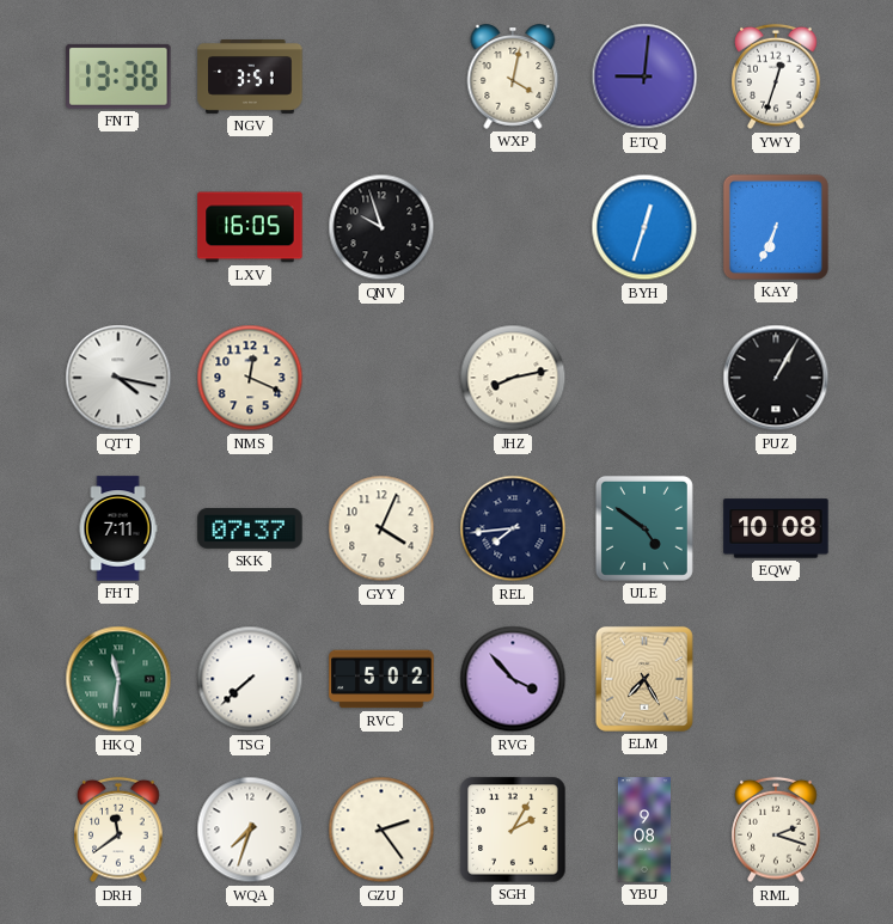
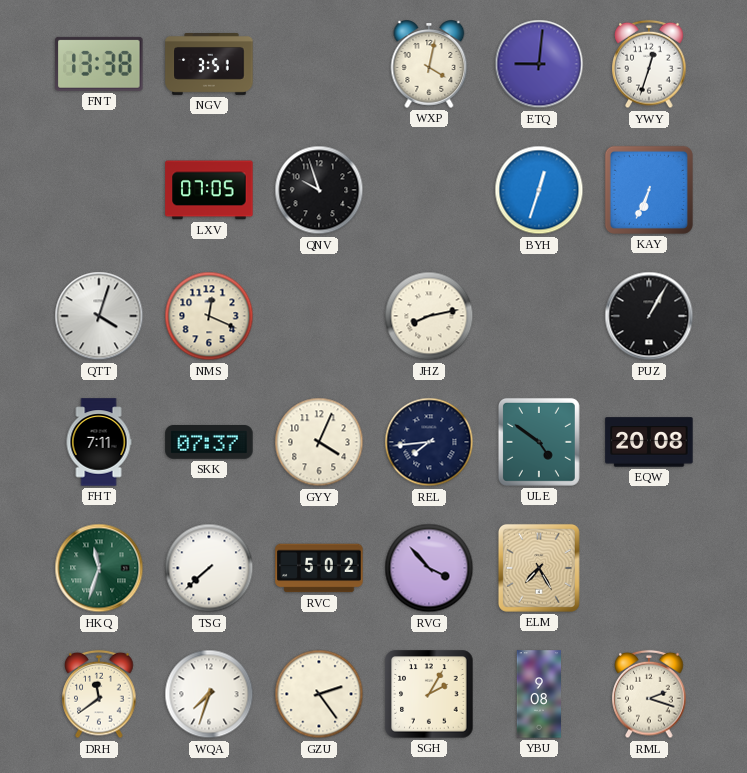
LXV: 16:05 -> 07:05
QTT: 4:17 -> 4:03
EQW: 10:08 -> 20:08
HKQ: 11:31 -> 11:33
